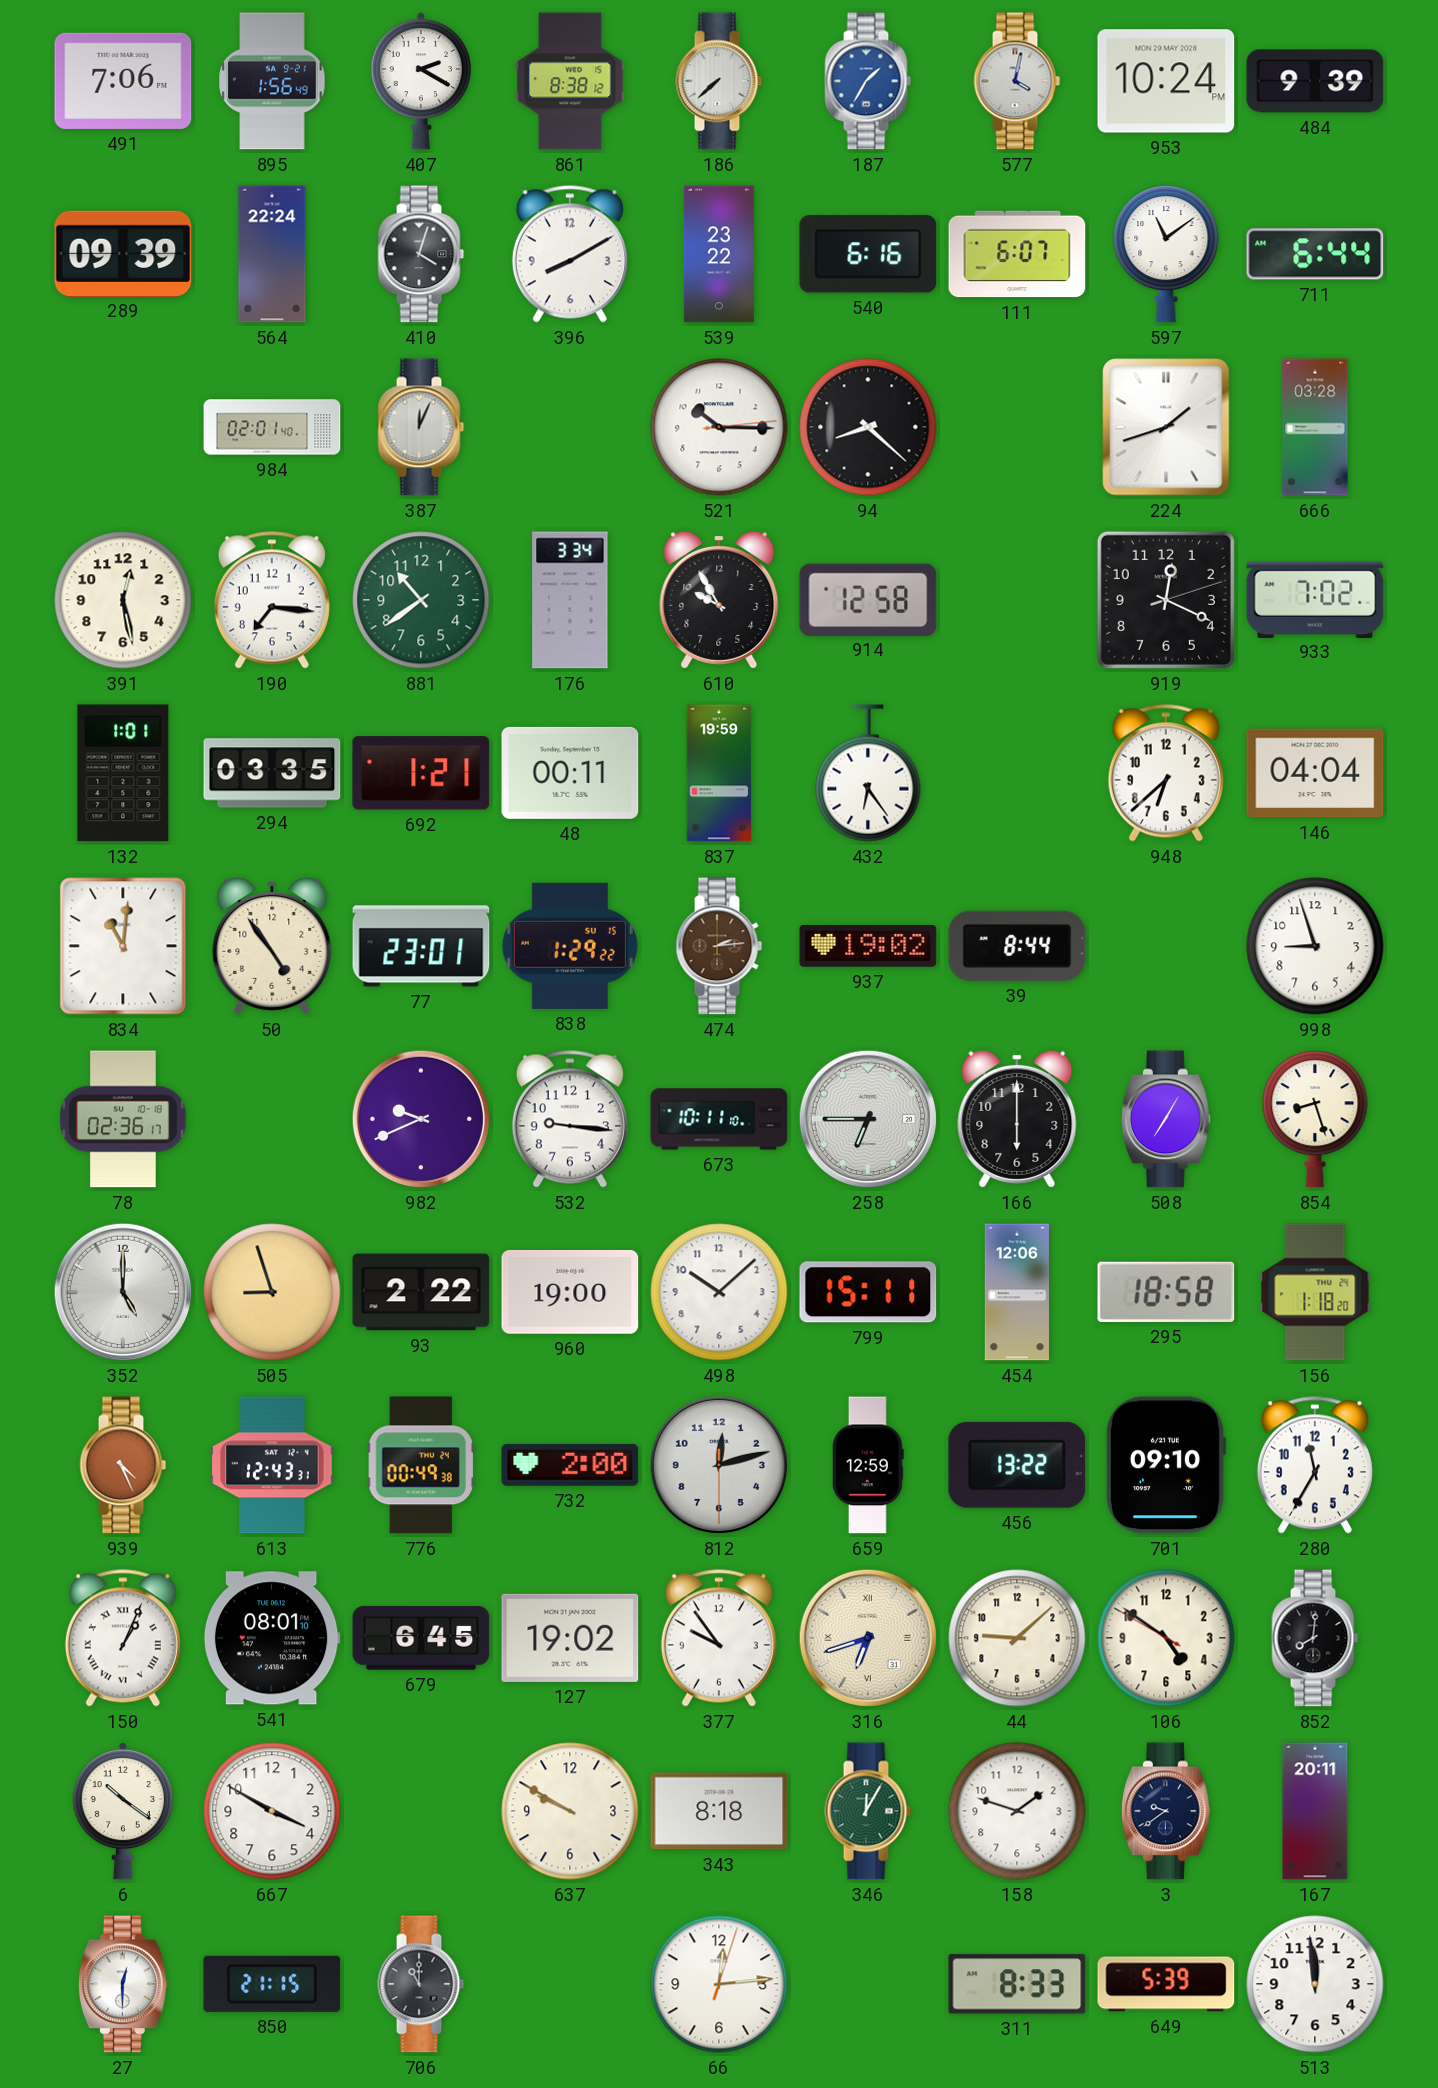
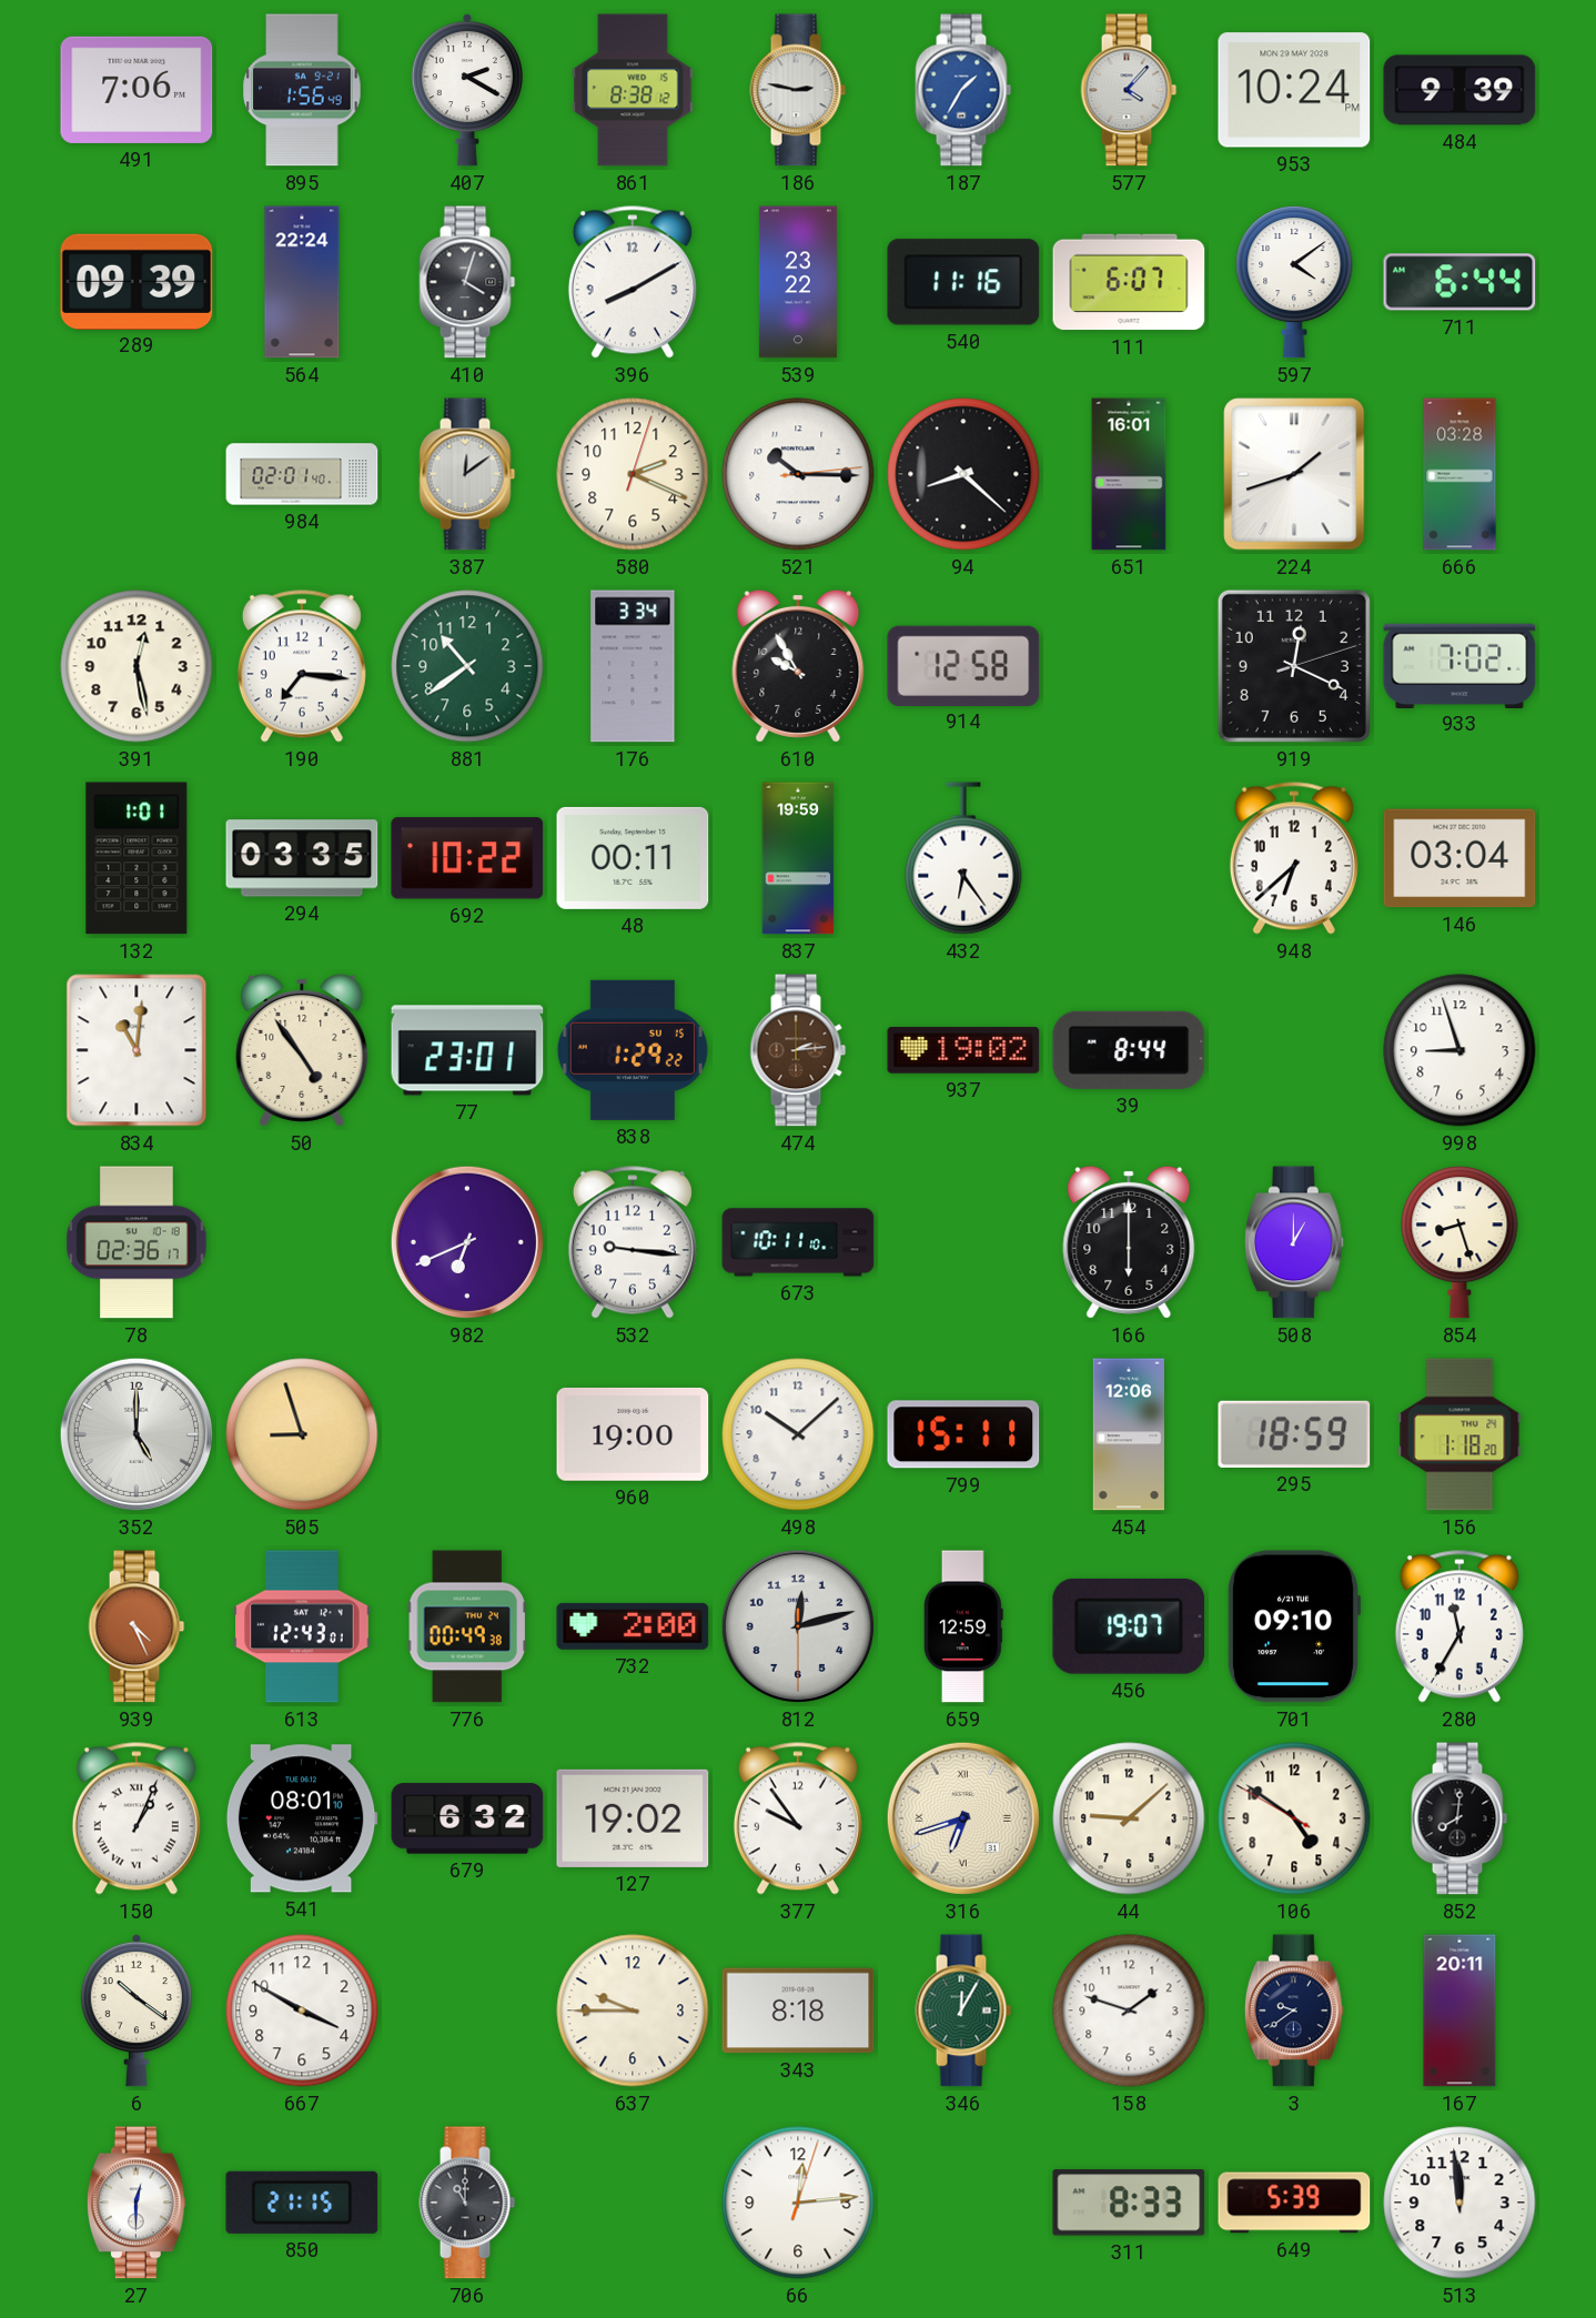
186: 7:38 -> 2:47
577: 4:02 -> 4:07
540: 6:16 -> 11:16
597: 11:09 -> 4:09
387: 12:04 -> 12:09
580: none -> 2:19
651: none -> 16:01
692: 1:21 -> 10:22
146: 04:04 -> 03:04
982: 9:41 -> 6:41
258: 6:45 -> none
508: 7:05 -> 1:00
93: 2:22 -> none
295: 18:58 -> 18:59
613: 12:43:31 -> 12:43:01
456: 13:22 -> 19:07
679: 6:45 -> 6:32
637: 9:50 -> 9:45
